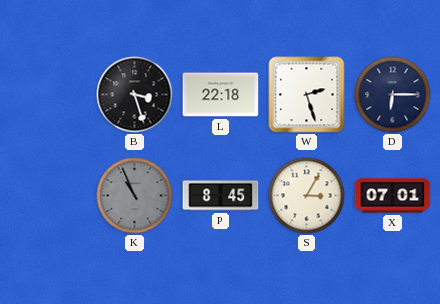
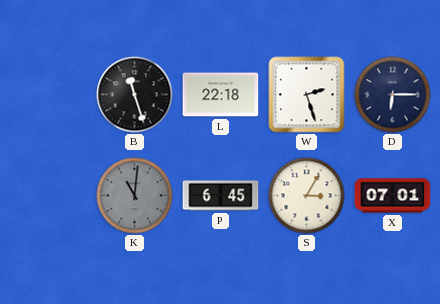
B: 3:27 -> 11:27
K: 10:56 -> 11:01
P: 8:45 -> 6:45
